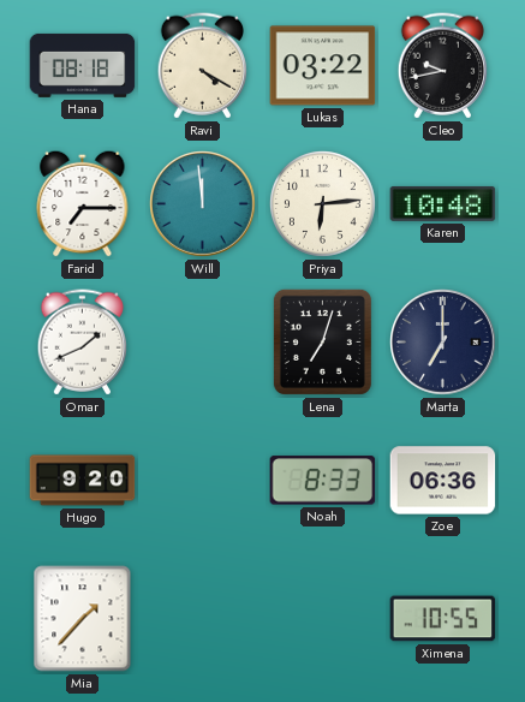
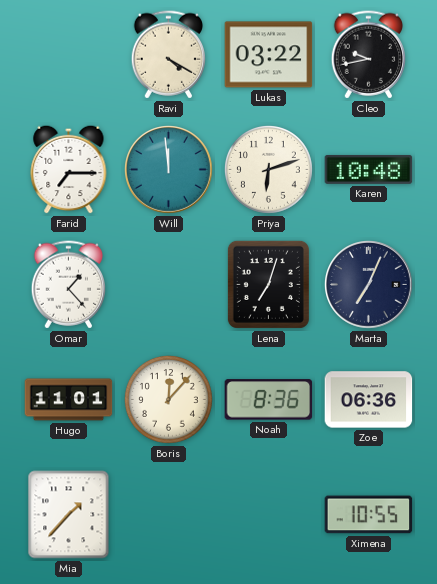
Hana: 08:18 -> none
Priya: 6:14 -> 6:12
Omar: 1:41 -> 1:23
Marta: 7:00 -> 7:04
Hugo: 9:20 -> 11:01
Boris: none -> 12:07
Noah: 8:33 -> 8:36
